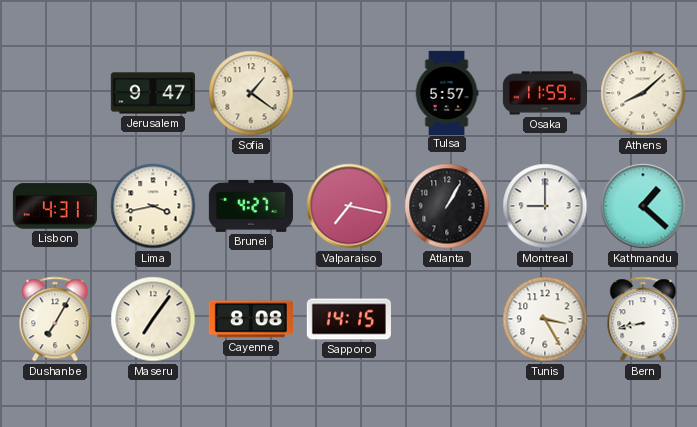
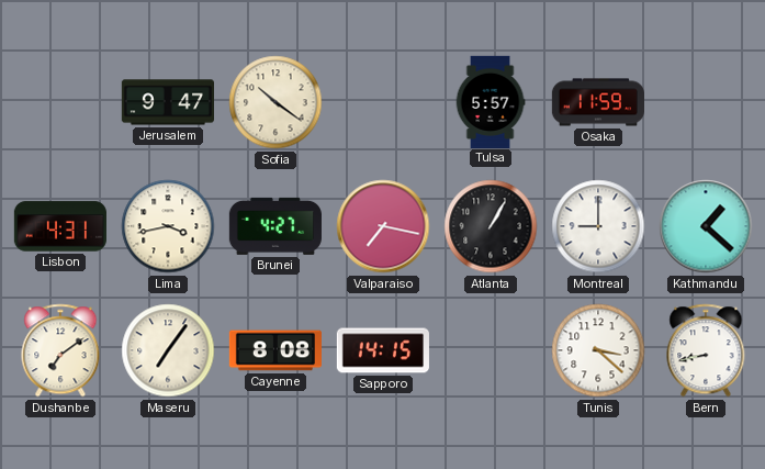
Sofia: 1:21 -> 10:21
Athens: 8:08 -> none
Dushanbe: 7:05 -> 7:09
Tunis: 3:25 -> 3:22
